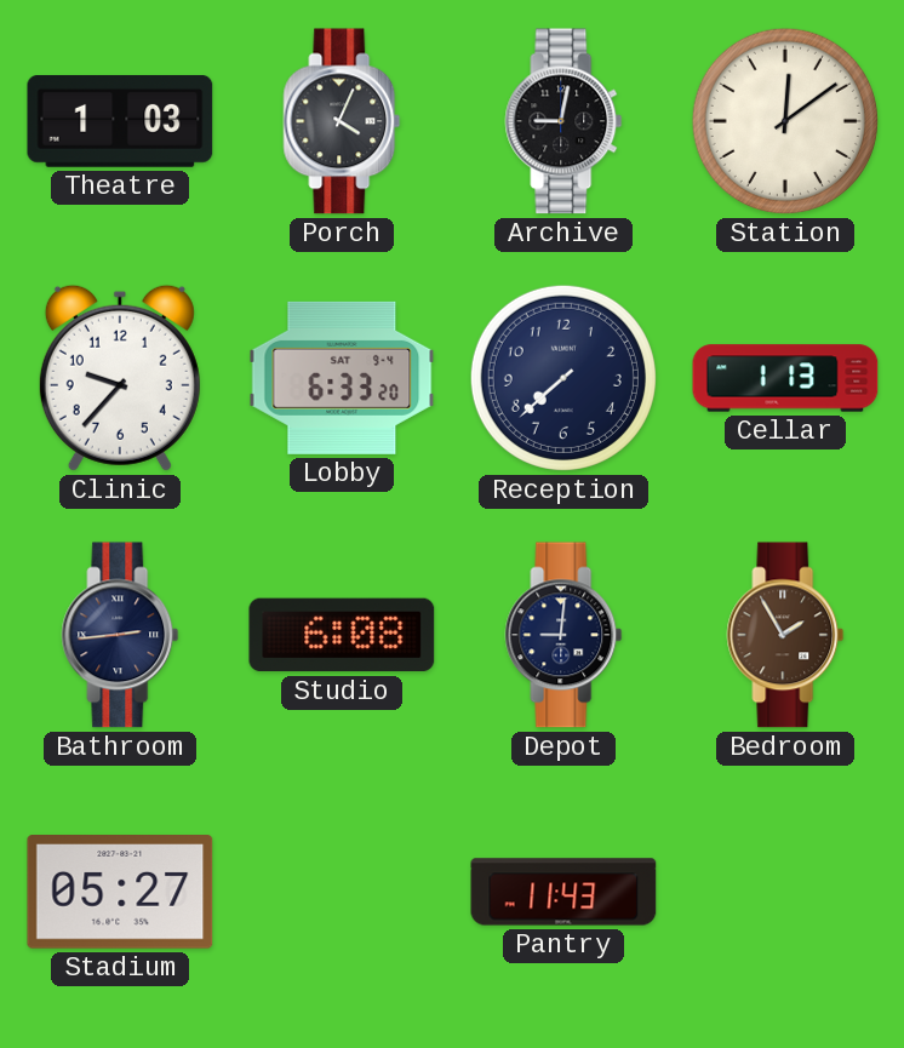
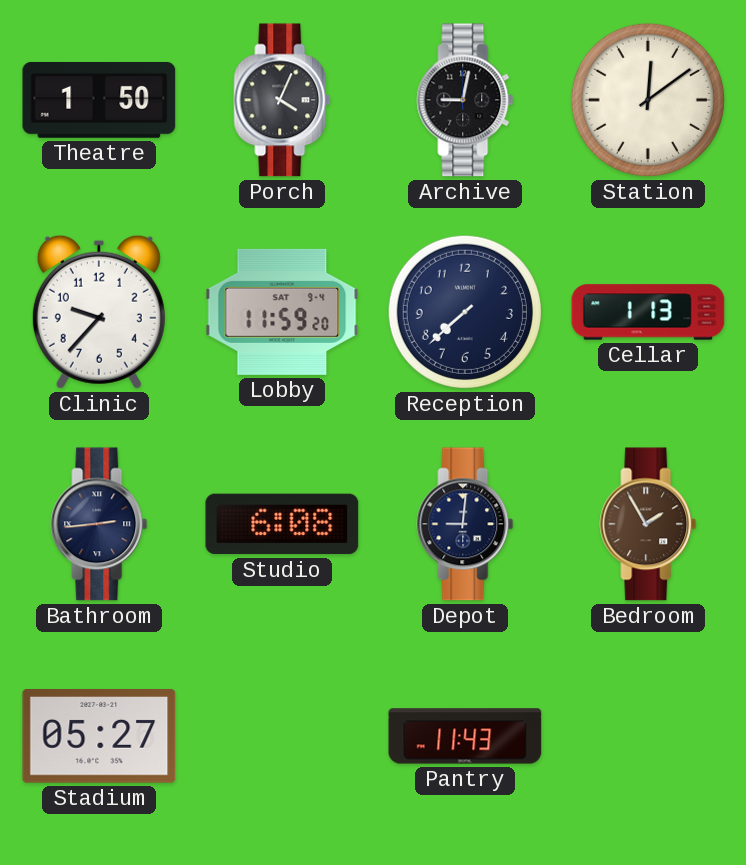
Theatre: 1:03 -> 1:50
Lobby: 6:33 -> 11:59
